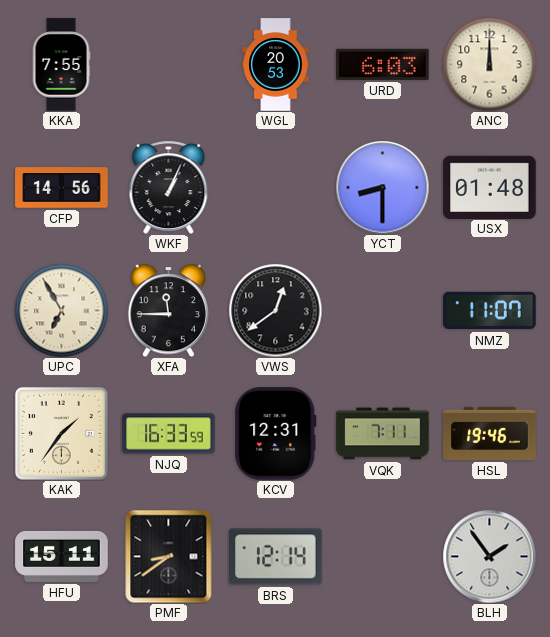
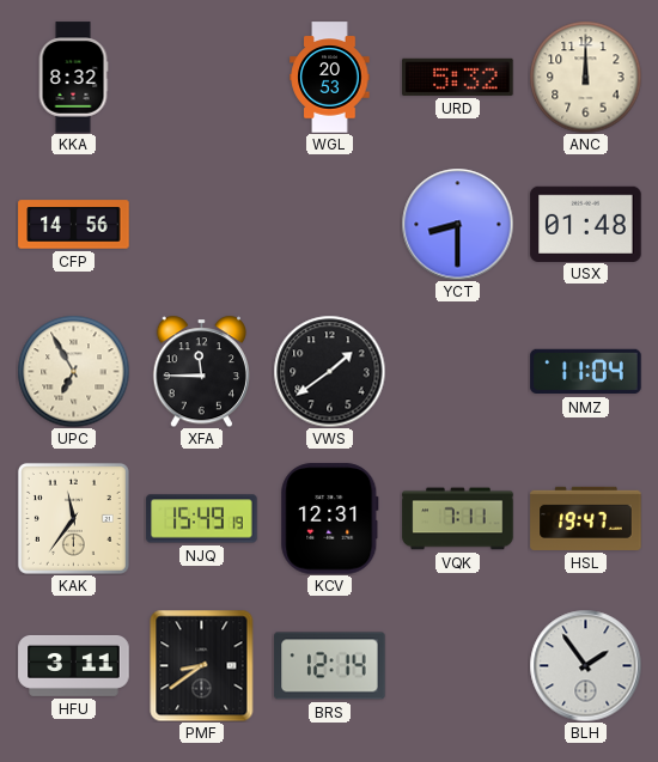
KKA: 7:55 -> 8:32
URD: 6:03 -> 5:32
WKF: 1:04 -> none
VWS: 12:39 -> 1:39
NMZ: 11:07 -> 11:04
KAK: 1:36 -> 11:36
NJQ: 16:33 -> 15:49
HSL: 19:46 -> 19:47
HFU: 15:11 -> 3:11
